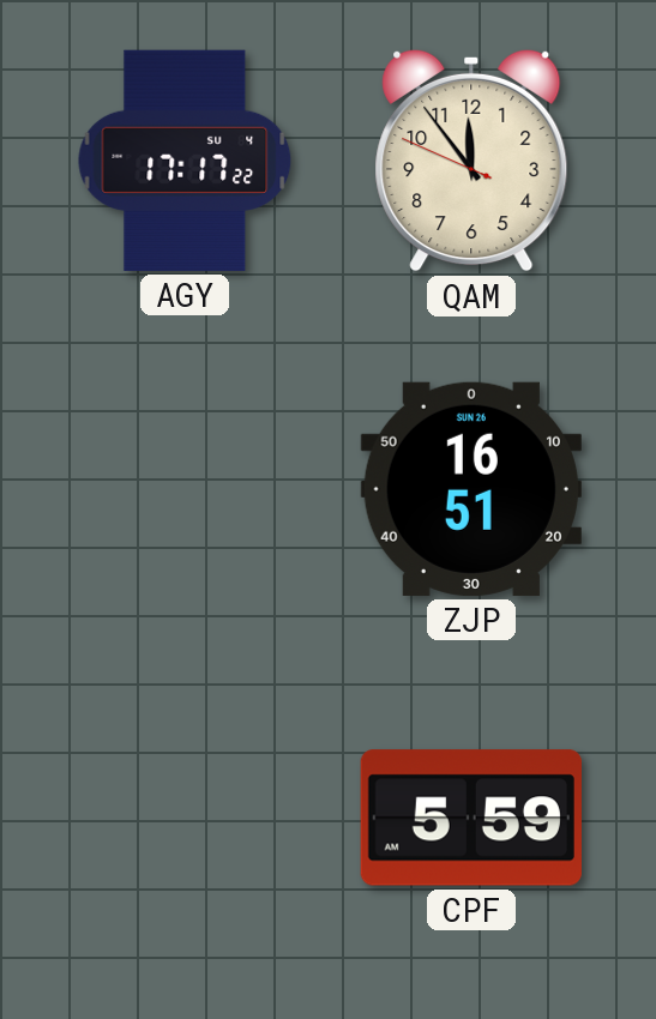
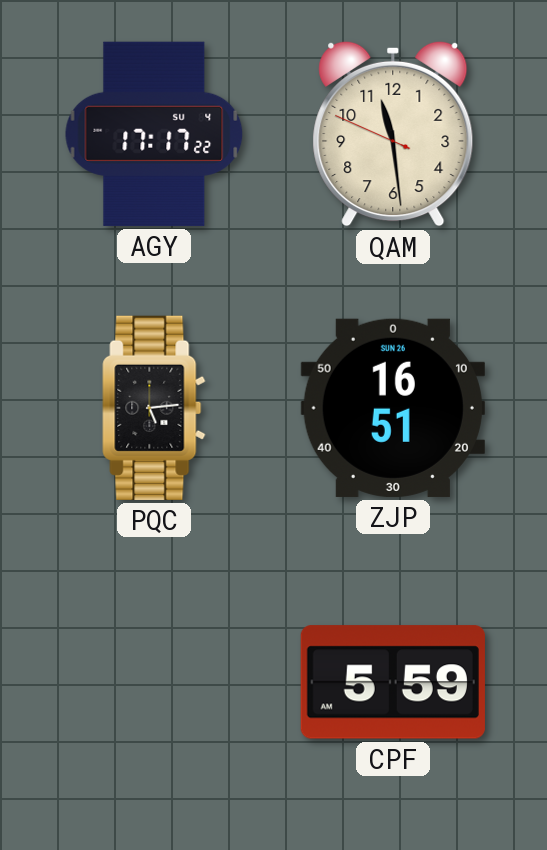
QAM: 11:53 -> 11:28
PQC: none -> 5:14
